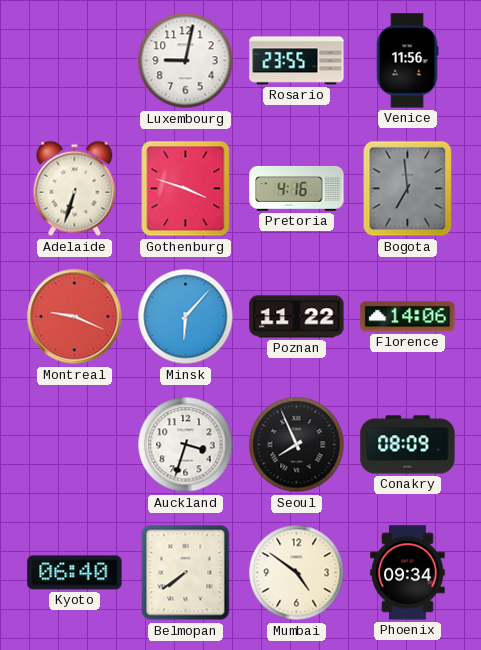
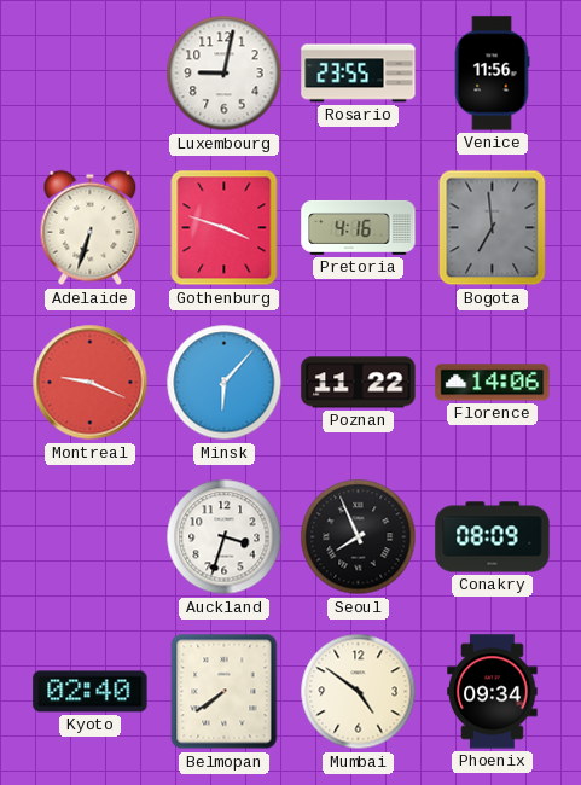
Kyoto: 06:40 -> 02:40
